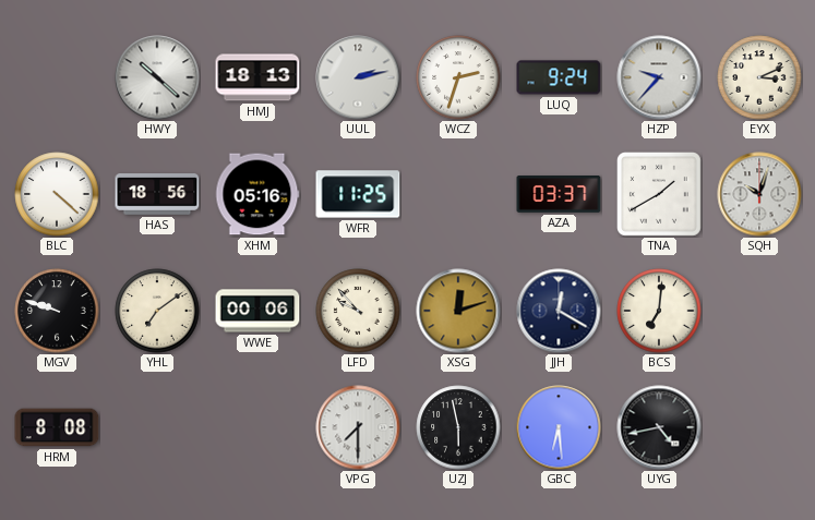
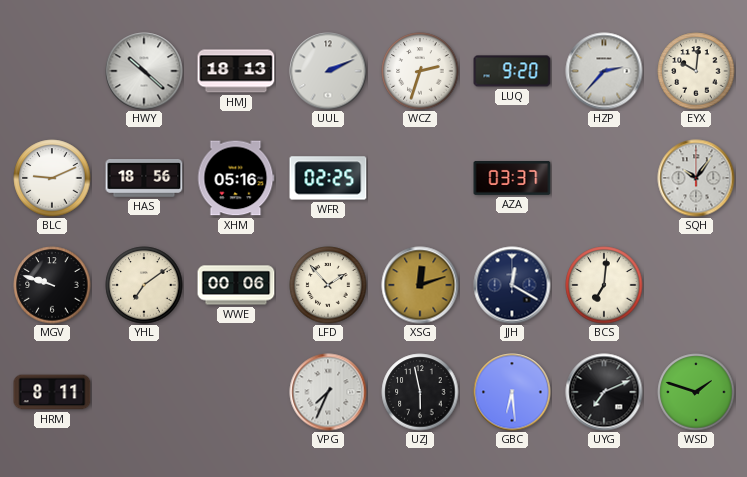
UUL: 2:13 -> 2:11
LUQ: 9:24 -> 9:20
HZP: 9:37 -> 2:37
EYX: 3:11 -> 10:01
BLC: 4:22 -> 9:11
WFR: 11:25 -> 02:25
TNA: 1:40 -> none
SQH: 10:03 -> 10:06
LFD: 9:53 -> 1:53
HRM: 8:08 -> 8:11
VPG: 7:30 -> 7:34
UYG: 4:43 -> 7:11
WSD: none -> 1:48
